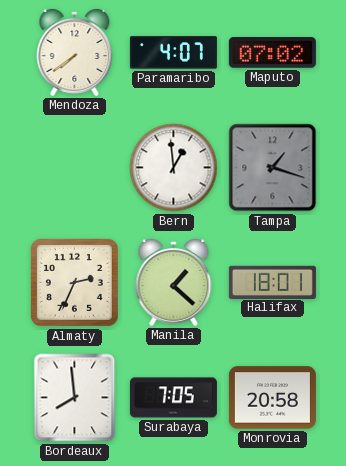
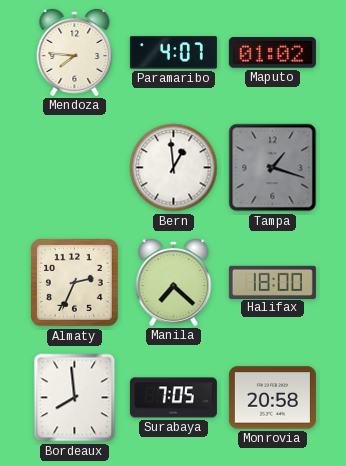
Mendoza: 7:39 -> 7:46
Maputo: 07:02 -> 01:02
Manila: 1:22 -> 7:22
Halifax: 18:01 -> 18:00
